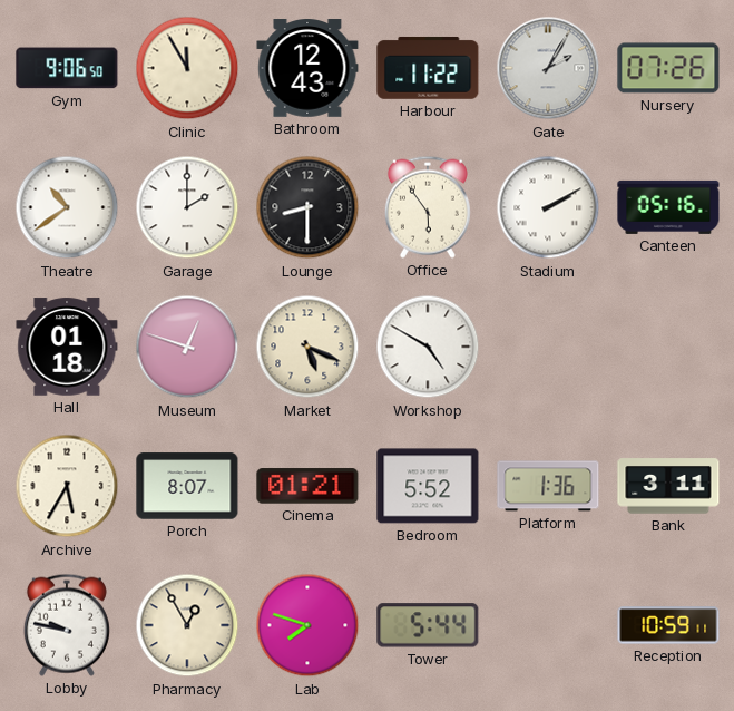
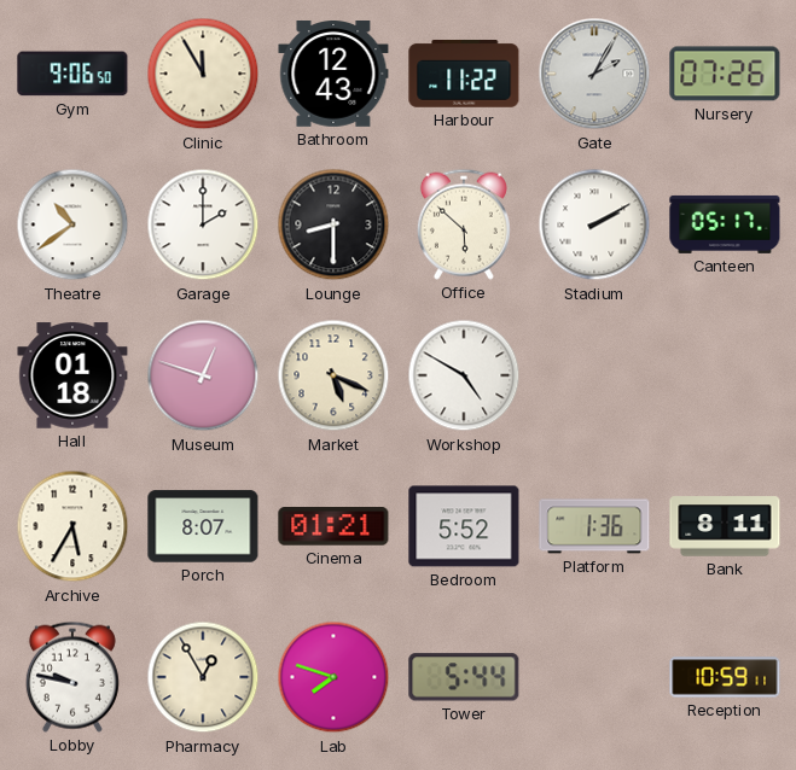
Office: 5:54 -> 5:52
Canteen: 05:16 -> 05:17
Bank: 3:11 -> 8:11
